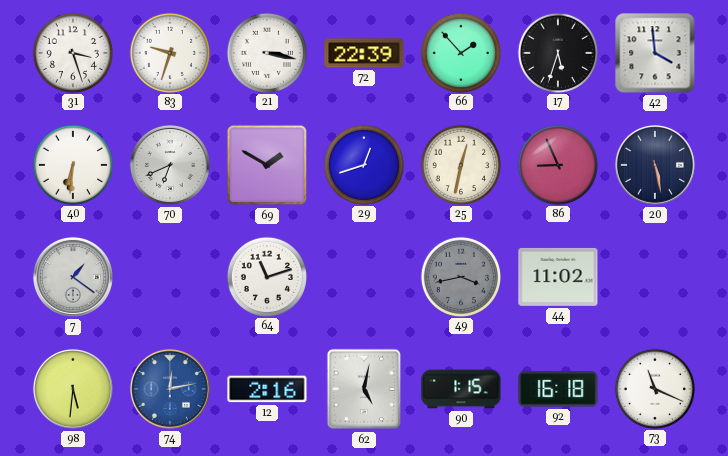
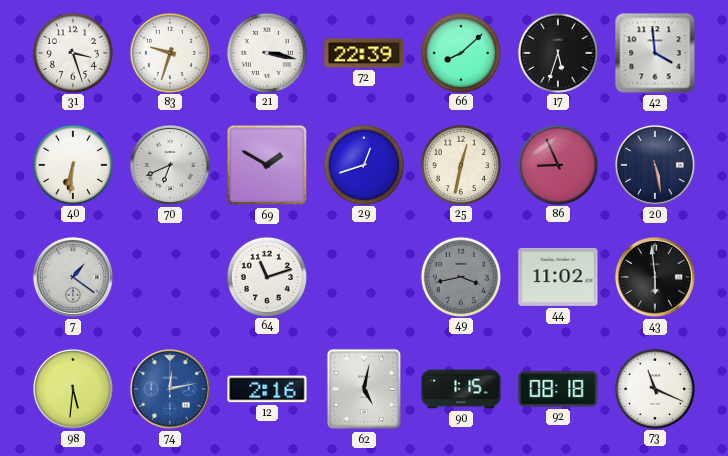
66: 1:53 -> 8:08
43: none -> 5:59
92: 16:18 -> 08:18
